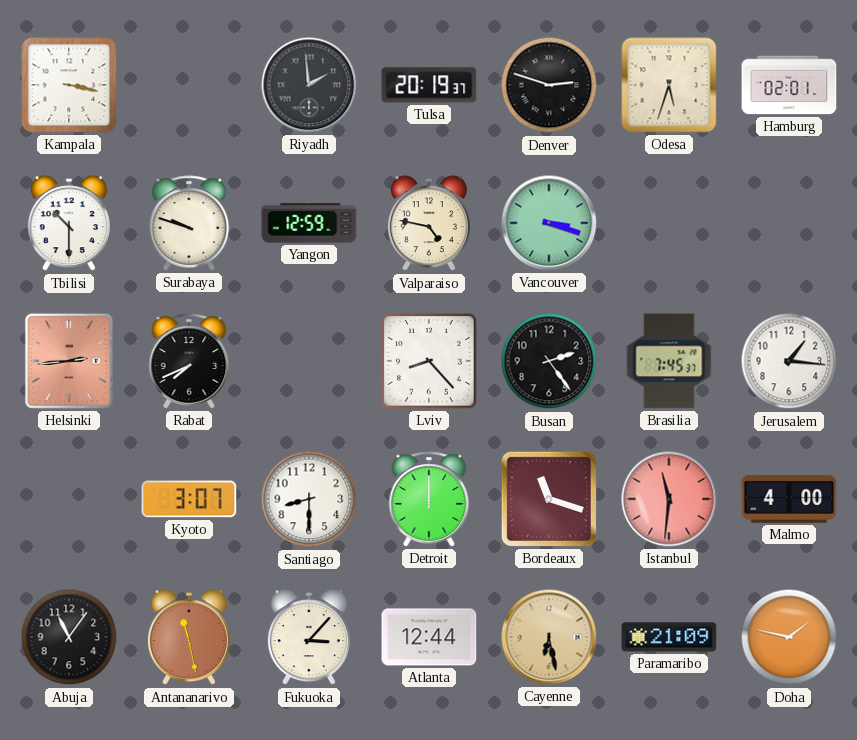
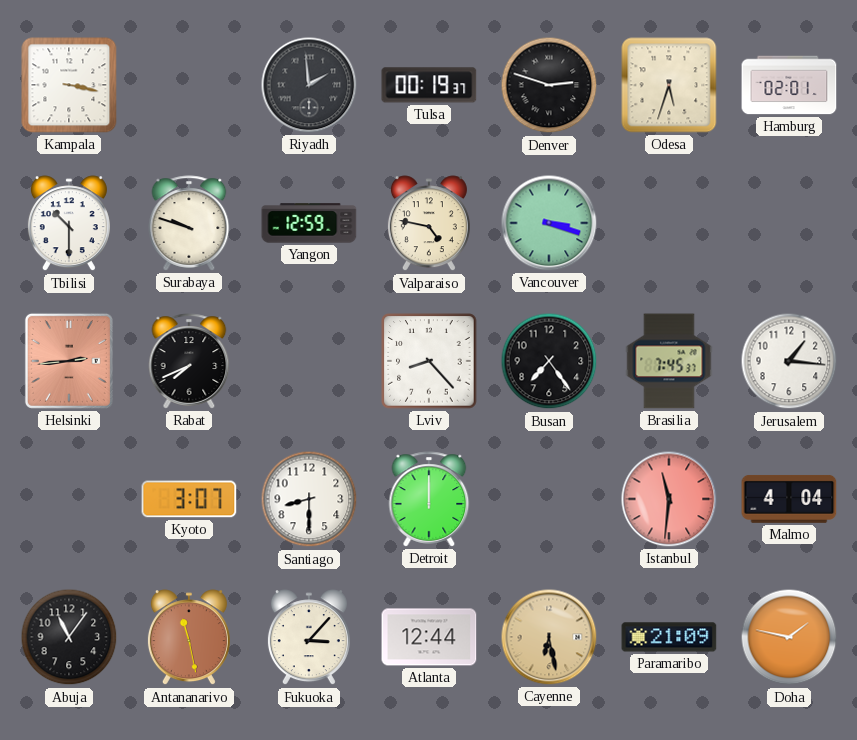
Tulsa: 20:19 -> 00:19
Busan: 2:24 -> 7:24
Bordeaux: 11:18 -> none
Malmo: 4:00 -> 4:04
